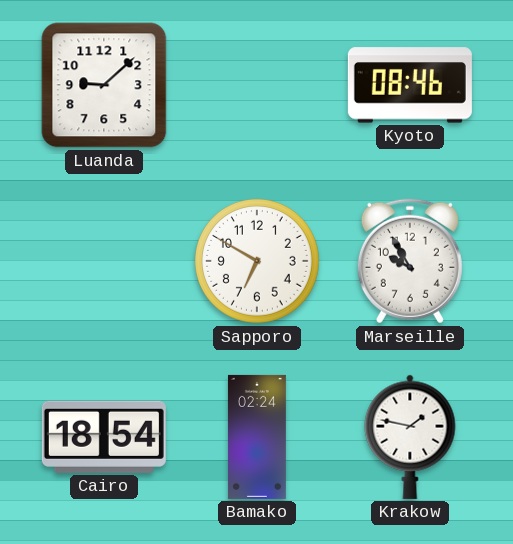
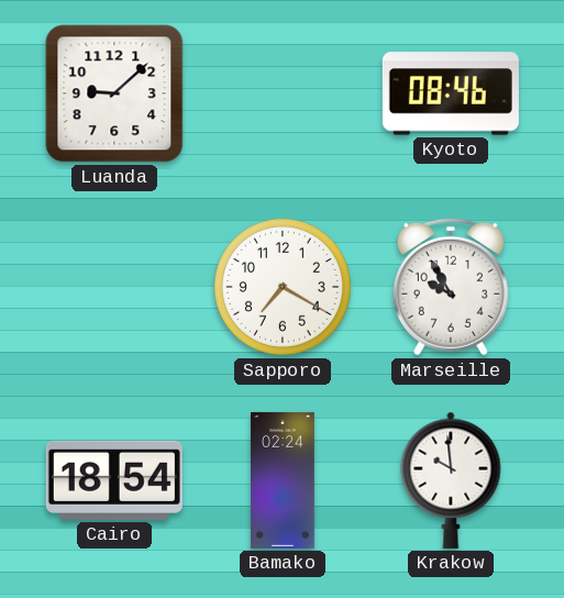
Sapporo: 6:50 -> 7:20
Krakow: 1:47 -> 9:59
